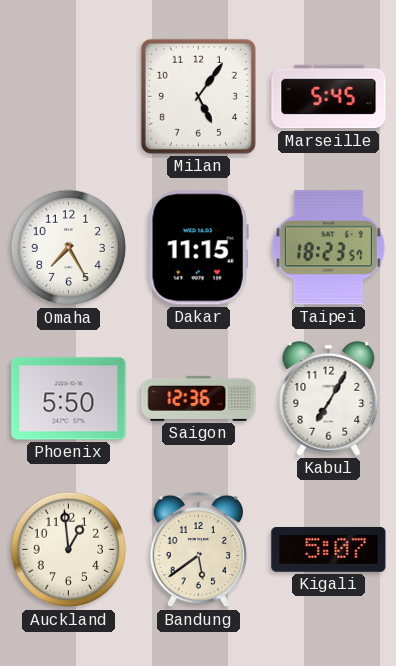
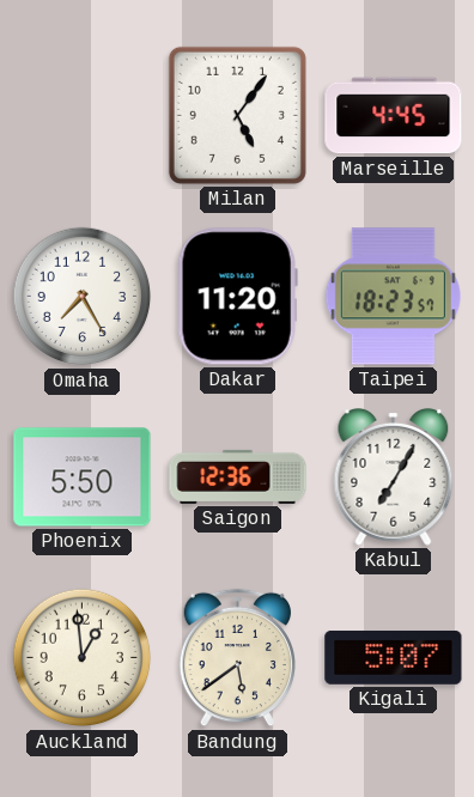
Marseille: 5:45 -> 4:45
Dakar: 11:15 -> 11:20
